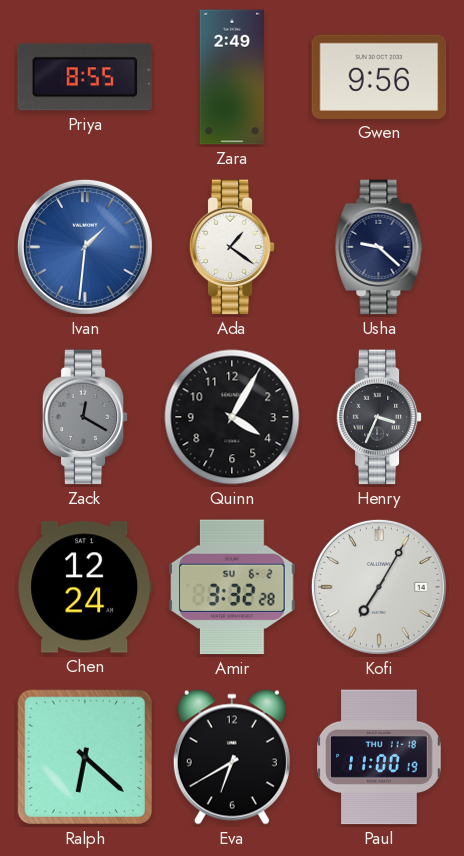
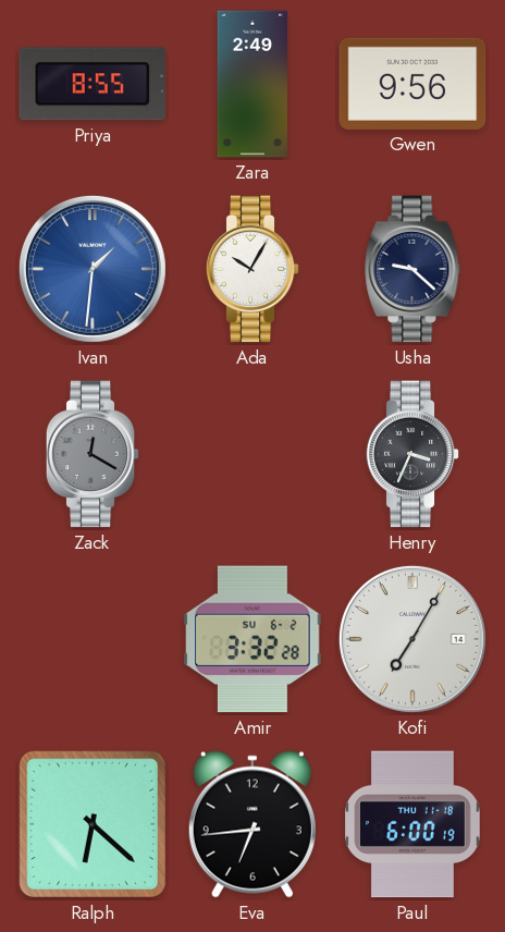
Ada: 1:21 -> 10:05
Quinn: 4:05 -> none
Chen: 12:24 -> none
Eva: 6:40 -> 6:44
Paul: 11:00 -> 6:00
